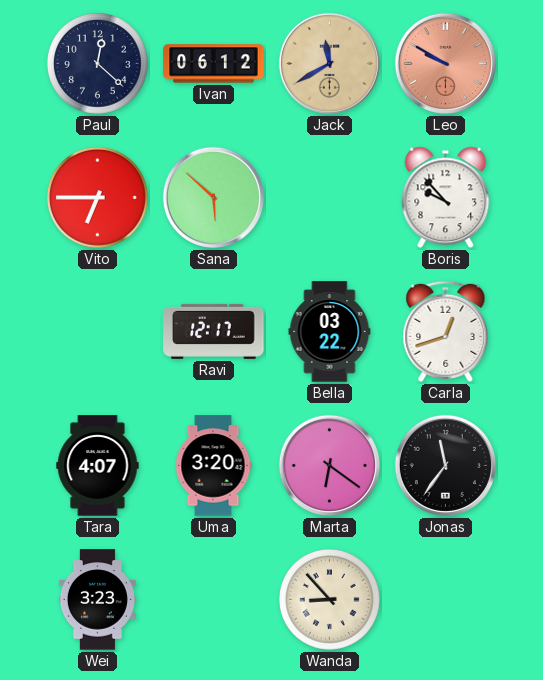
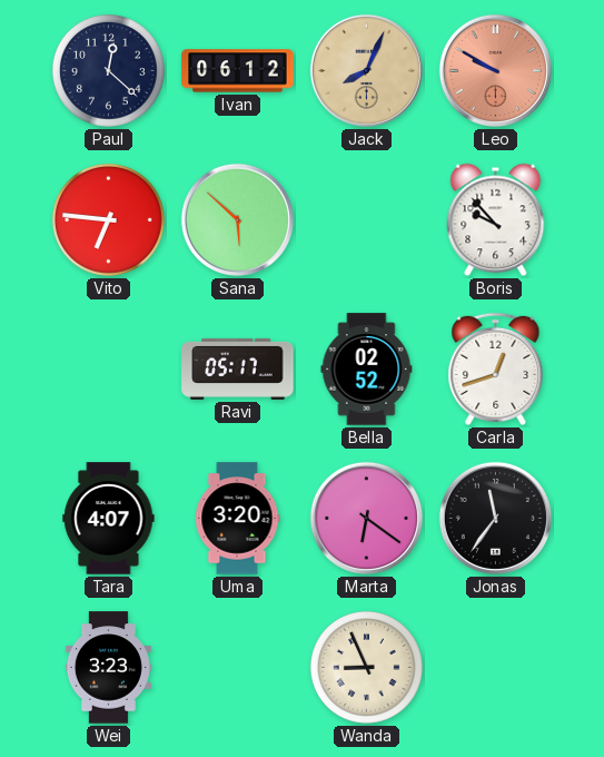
Jack: 11:40 -> 8:04
Vito: 6:45 -> 6:46
Ravi: 12:17 -> 05:17
Bella: 03:22 -> 02:52
Wanda: 8:53 -> 8:56
